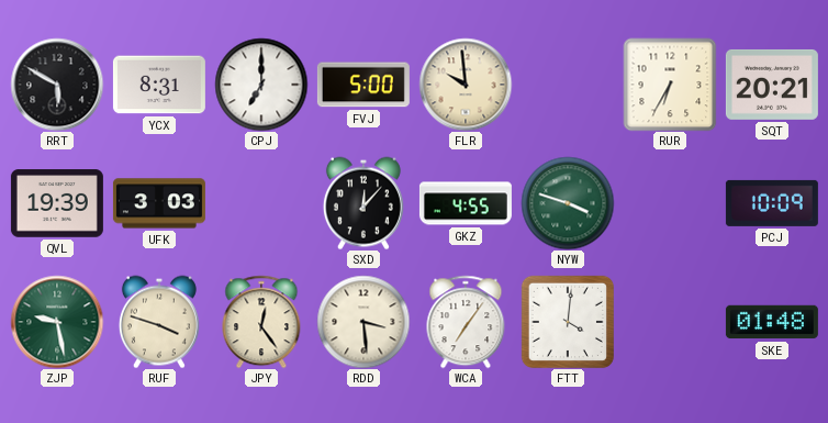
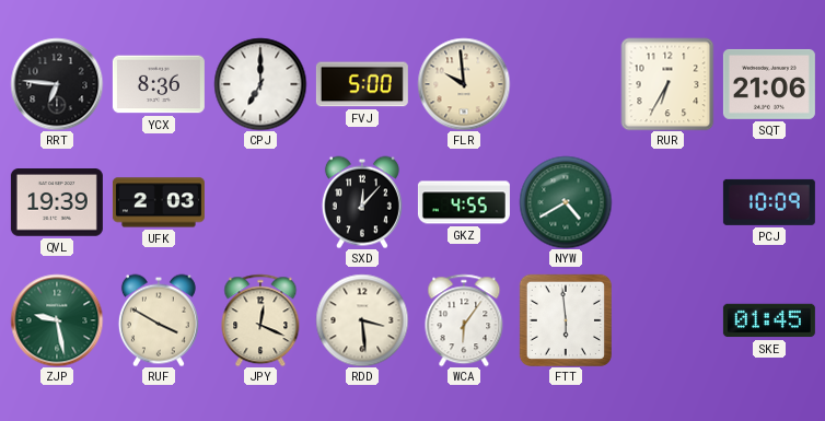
RRT: 5:50 -> 6:46
YCX: 8:31 -> 8:36
SQT: 20:21 -> 21:06
UFK: 3:03 -> 2:03
NYW: 3:48 -> 4:40
RUF: 3:48 -> 3:50
JPY: 12:24 -> 12:19
WCA: 7:06 -> 6:06
FTT: 4:01 -> 5:59
SKE: 01:48 -> 01:45
